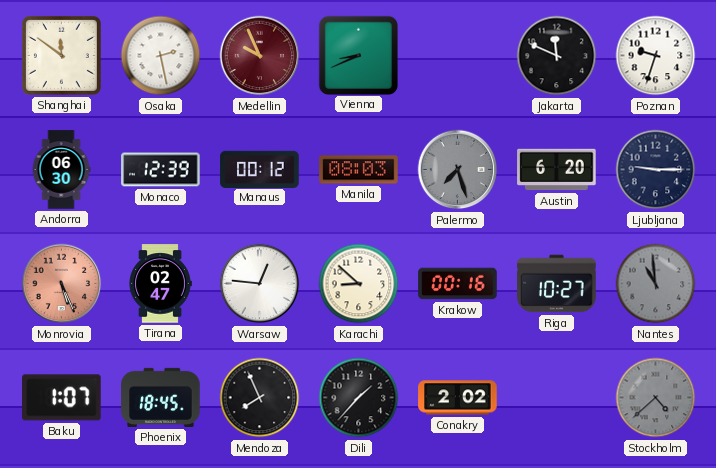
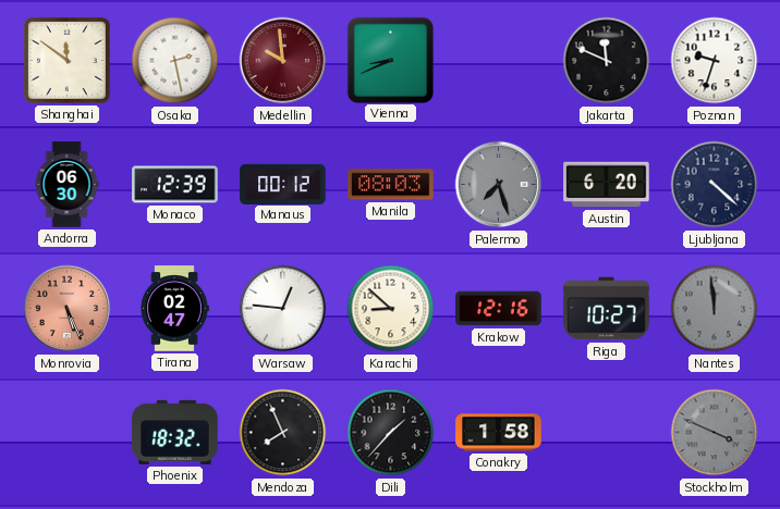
Medellin: 9:56 -> 9:59
Ljubljana: 9:15 -> 4:22
Krakow: 00:16 -> 12:16
Nantes: 10:59 -> 11:59
Baku: 1:07 -> none
Phoenix: 18:45 -> 18:32
Conakry: 2:02 -> 1:58
Stockholm: 4:38 -> 3:49
